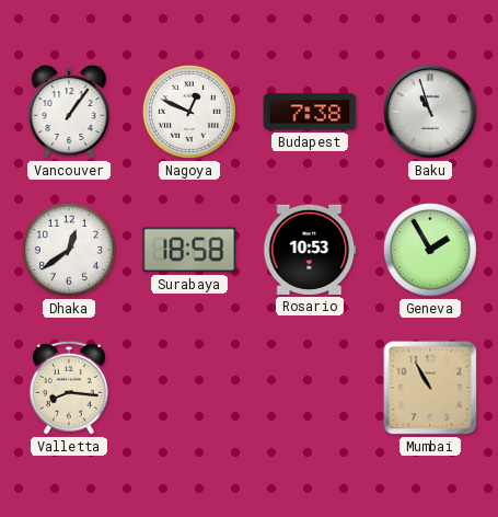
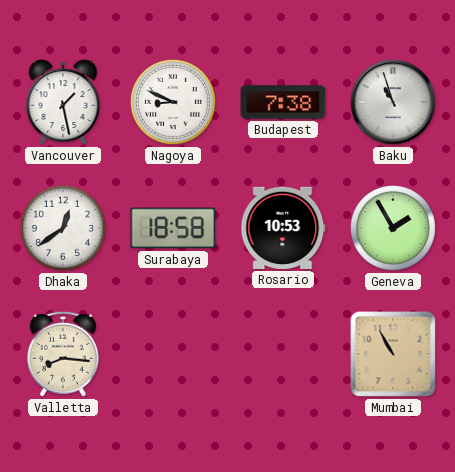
Vancouver: 1:06 -> 1:28
Nagoya: 12:49 -> 8:49
